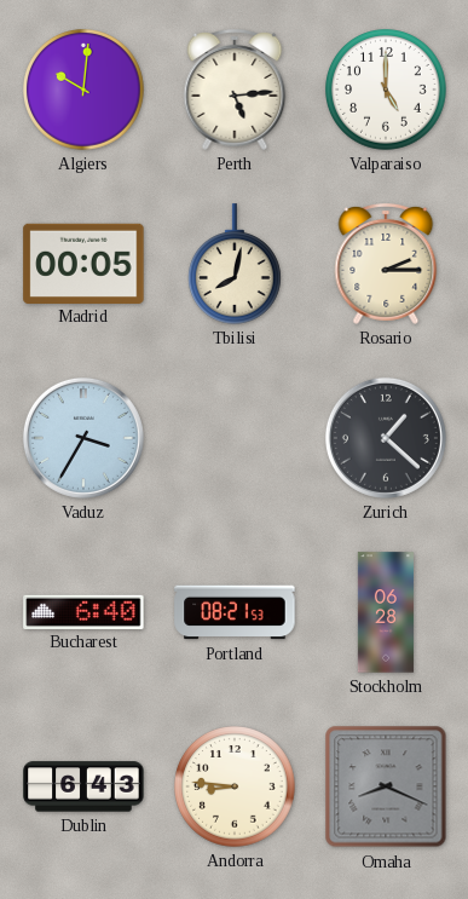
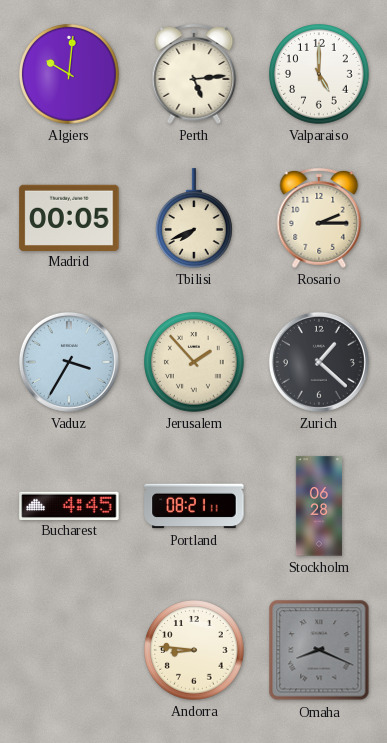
Tbilisi: 8:02 -> 7:41
Jerusalem: none -> 1:53
Bucharest: 6:40 -> 4:45
Portland: 08:21:53 -> 08:21:11
Dublin: 6:43 -> none
